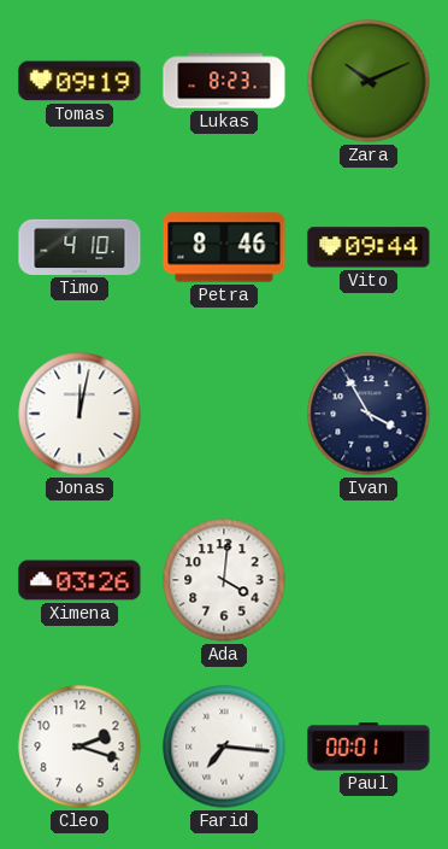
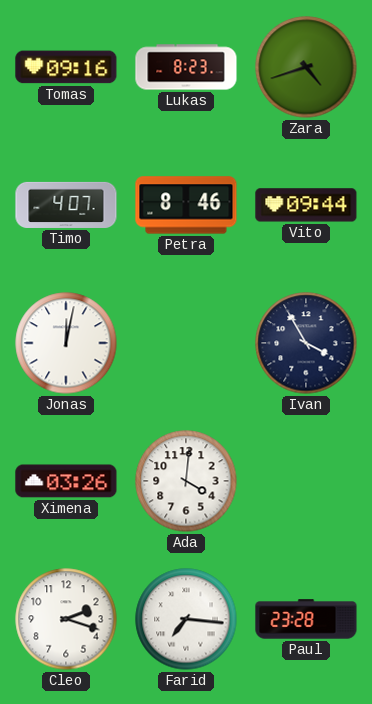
Tomas: 09:19 -> 09:16
Zara: 10:11 -> 4:42
Timo: 4:10 -> 4:07
Paul: 00:01 -> 23:28
